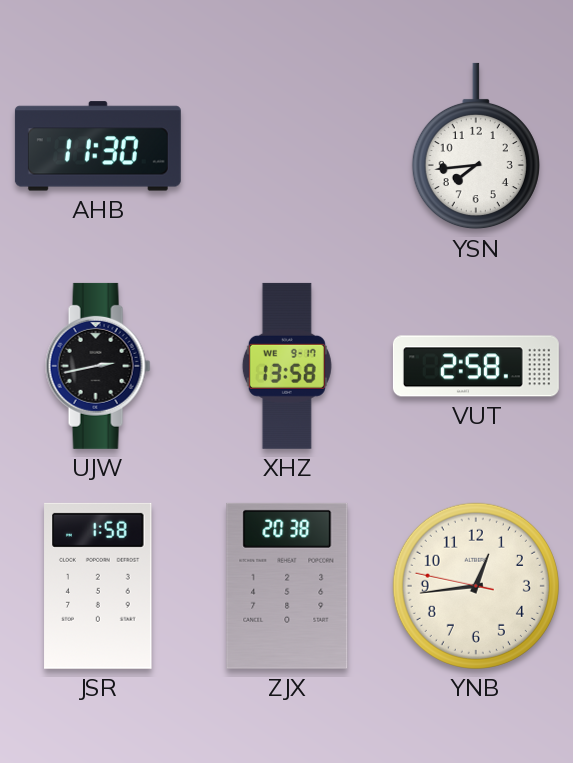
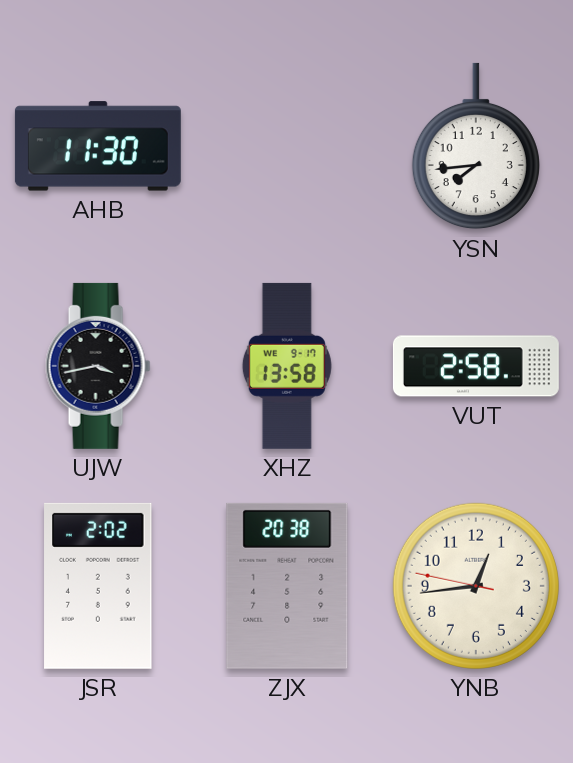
UJW: 2:43 -> 3:43
JSR: 1:58 -> 2:02
